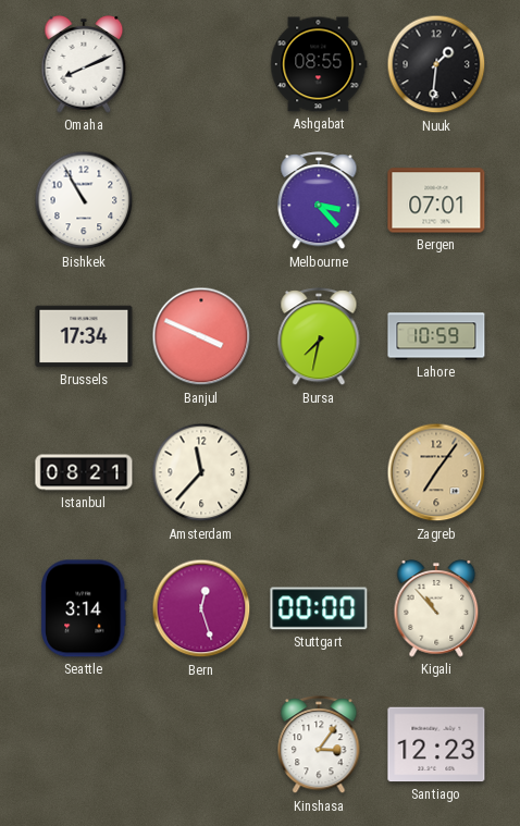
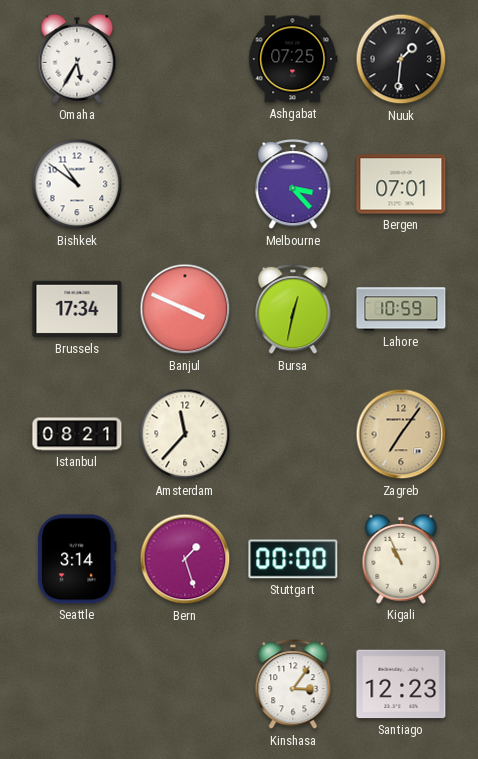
Omaha: 8:11 -> 5:35
Ashgabat: 08:55 -> 07:25
Bishkek: 10:55 -> 10:51
Bursa: 7:32 -> 12:32
Bern: 12:27 -> 1:27
Kigali: 10:53 -> 10:56
